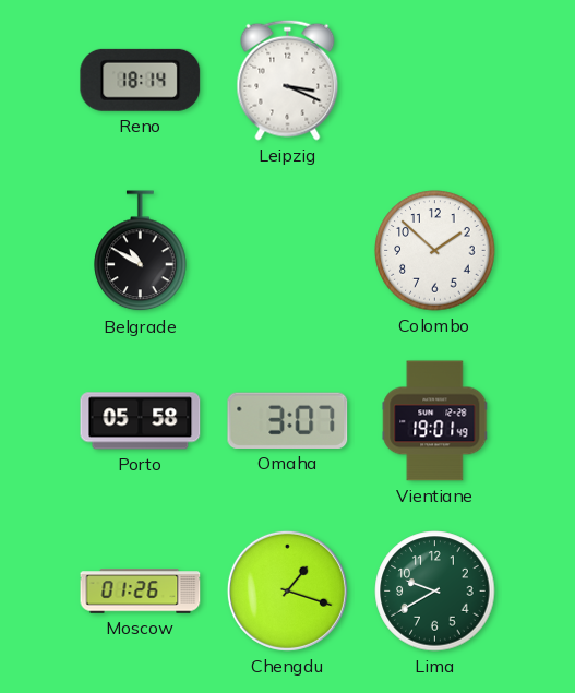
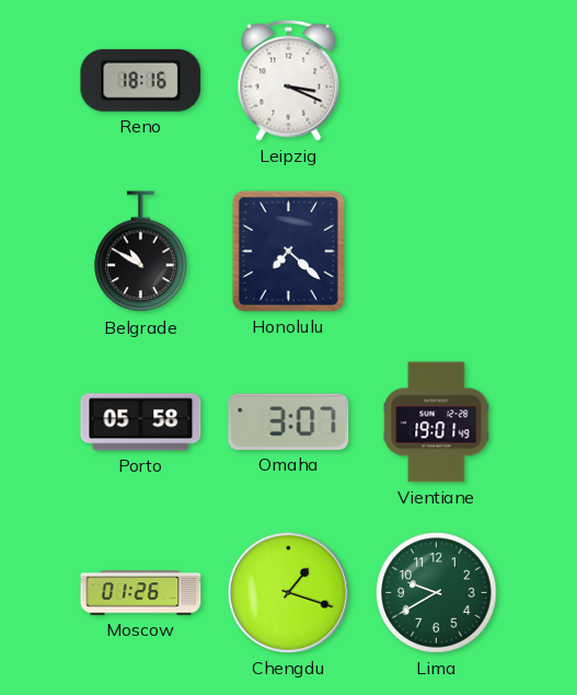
Reno: 18:14 -> 18:16
Honolulu: none -> 7:22
Colombo: 1:52 -> none
